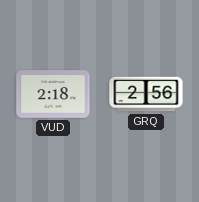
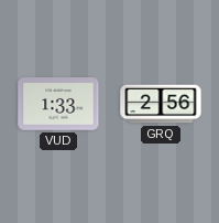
VUD: 2:18 -> 1:33
